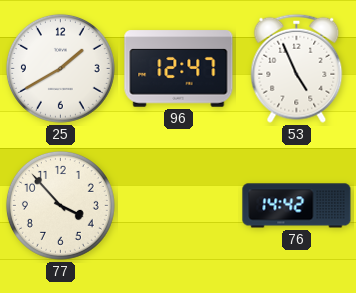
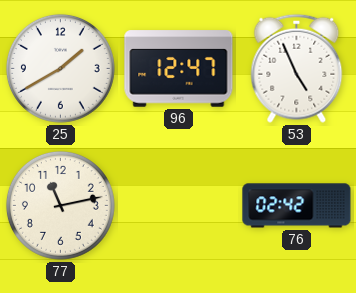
77: 3:53 -> 11:13
76: 14:42 -> 02:42
